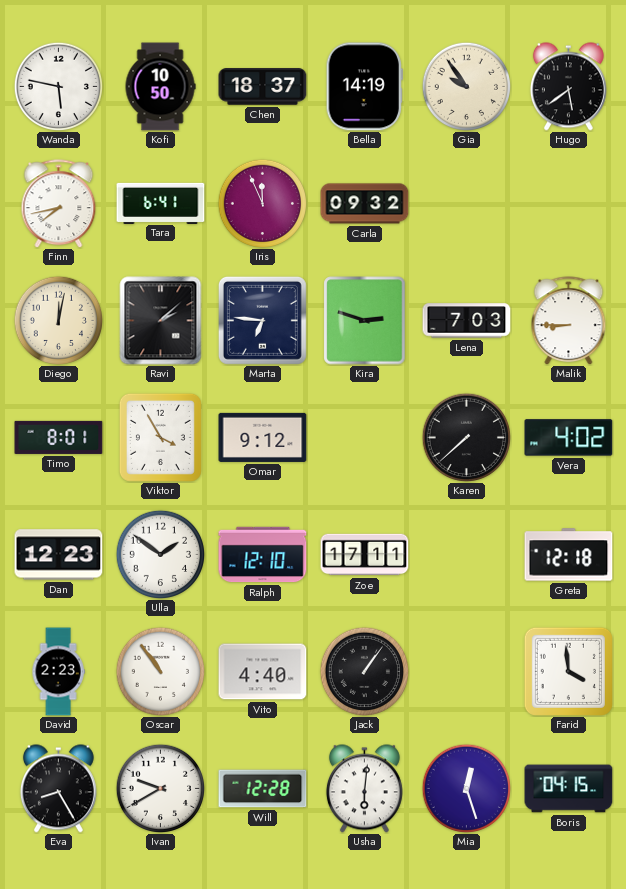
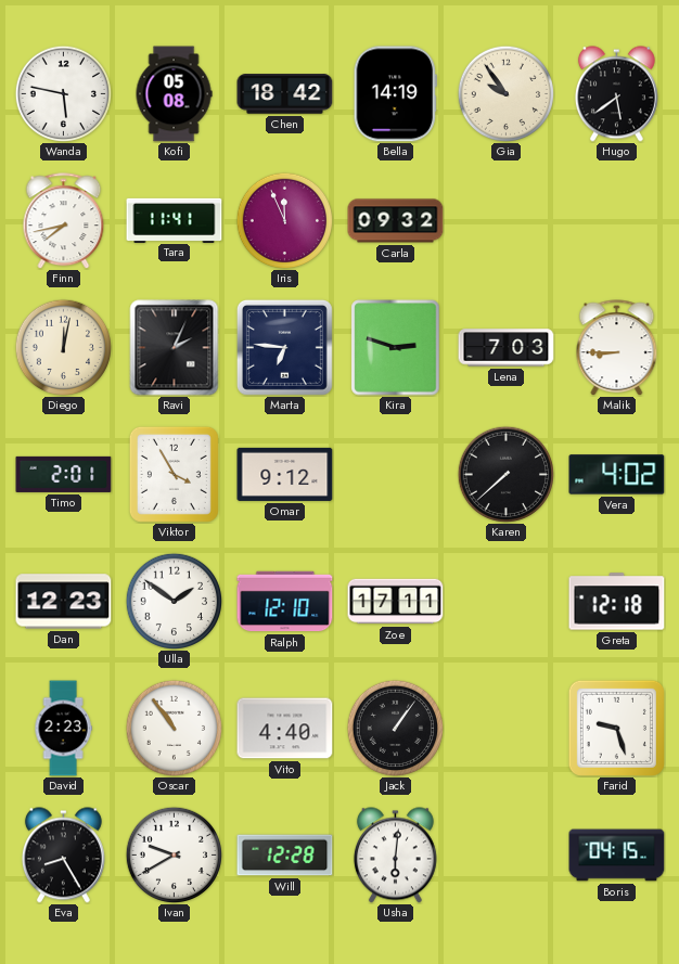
Kofi: 10:50 -> 05:08
Chen: 18:37 -> 18:42
Tara: 6:41 -> 11:41
Ravi: 2:08 -> 2:04
Timo: 8:01 -> 2:01
Farid: 3:59 -> 9:27
Mia: 12:27 -> none
